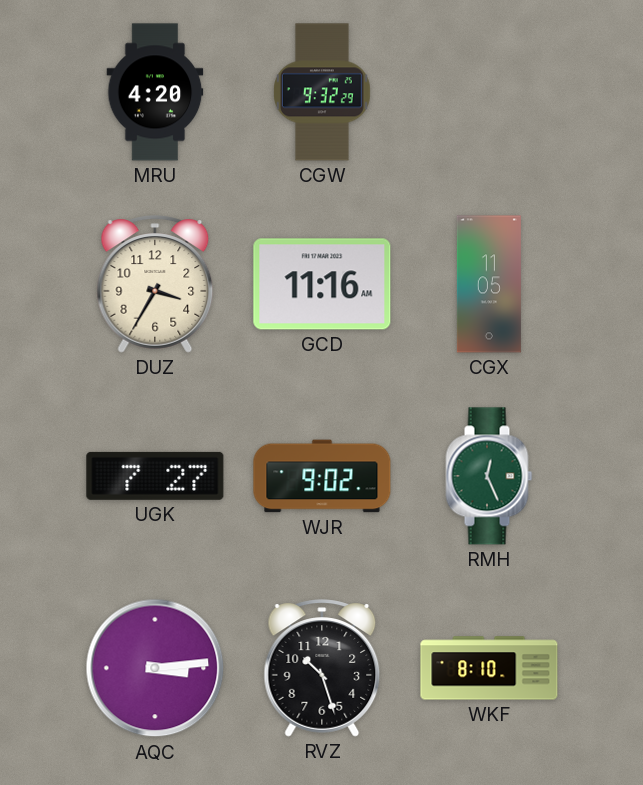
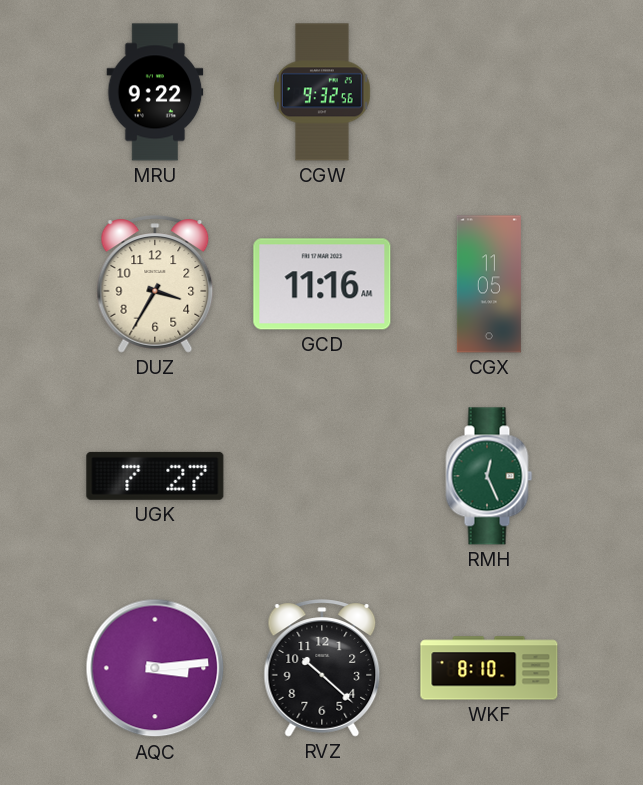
MRU: 4:20 -> 9:22
CGW: 9:32:29 -> 9:32:56
WJR: 9:02 -> none
RVZ: 10:27 -> 10:22
